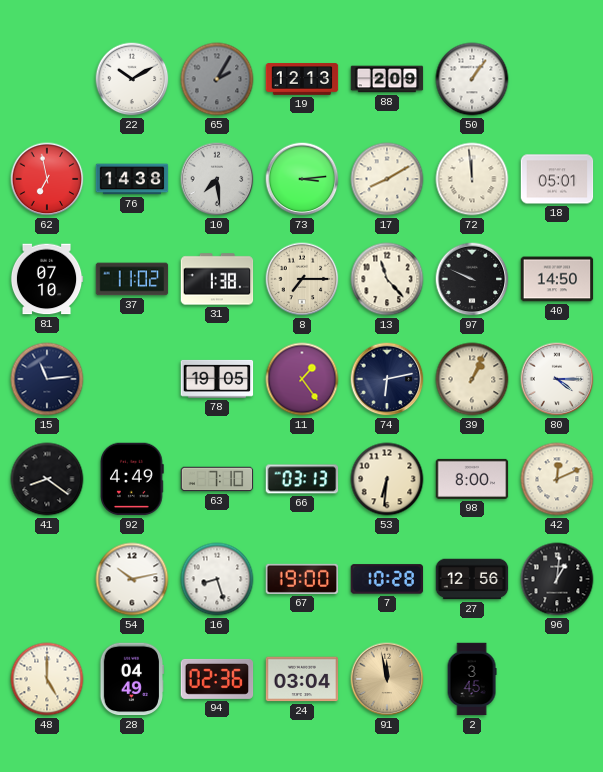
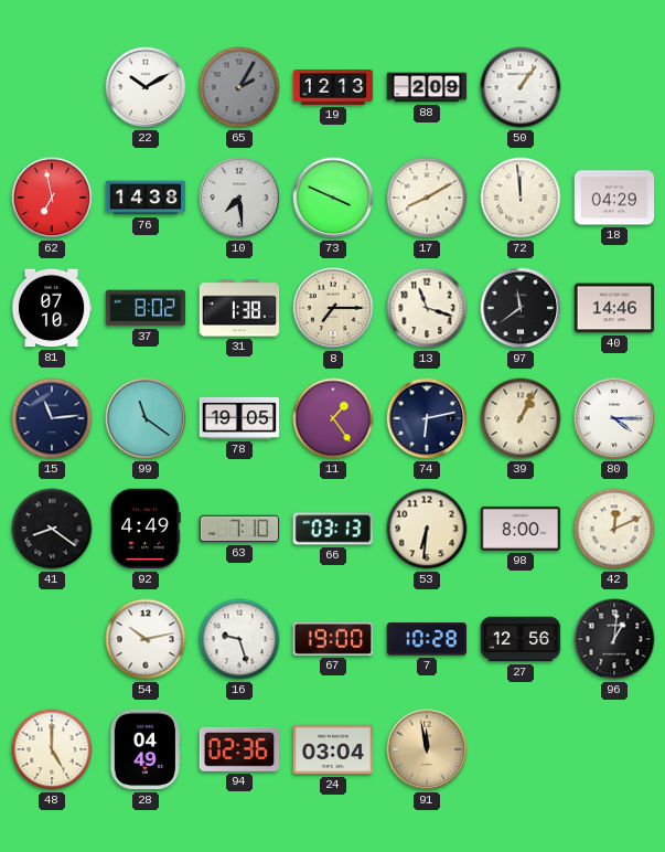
73: 3:14 -> 3:49
18: 05:01 -> 04:29
37: 11:02 -> 8:02
13: 11:23 -> 11:18
97: 9:49 -> 11:39
40: 14:50 -> 14:46
99: none -> 11:21
16: 8:27 -> 9:27
2: 3:45 -> none
